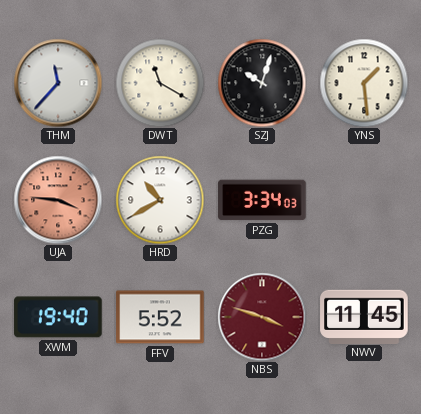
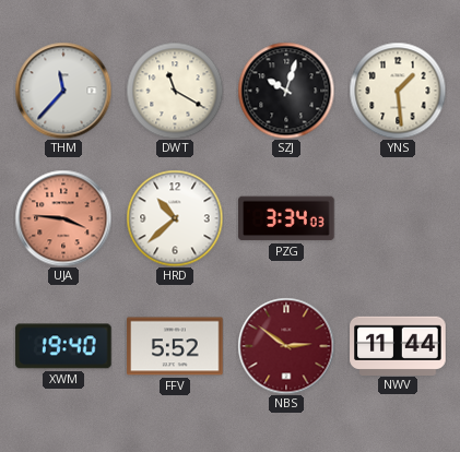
HRD: 10:40 -> 10:38
NBS: 3:48 -> 2:51
NWV: 11:45 -> 11:44
